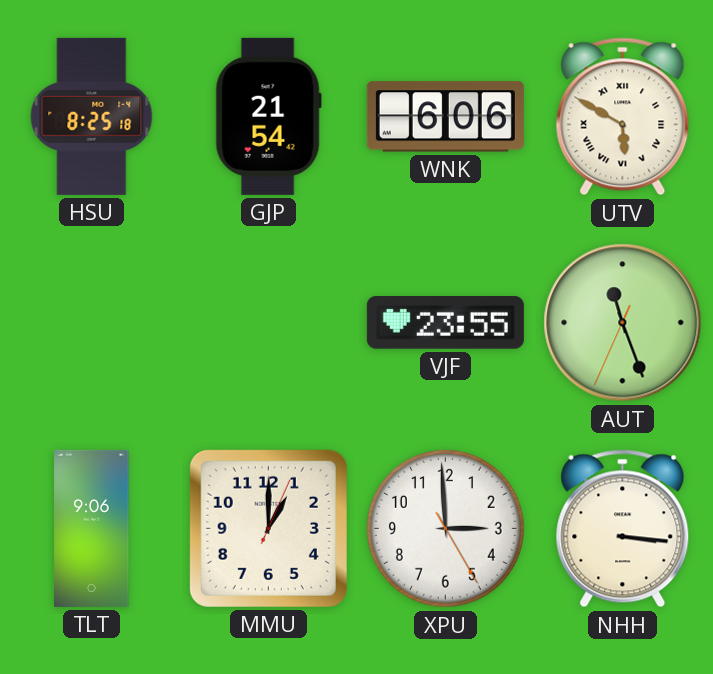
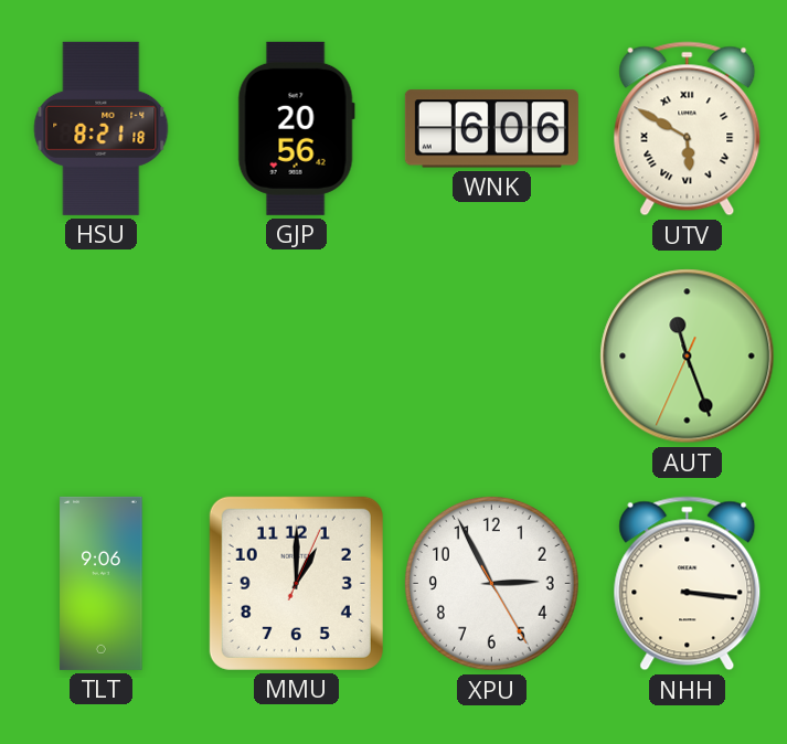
HSU: 8:25 -> 8:21
GJP: 21:54 -> 20:56
VJF: 23:55 -> none
XPU: 2:59 -> 2:55
